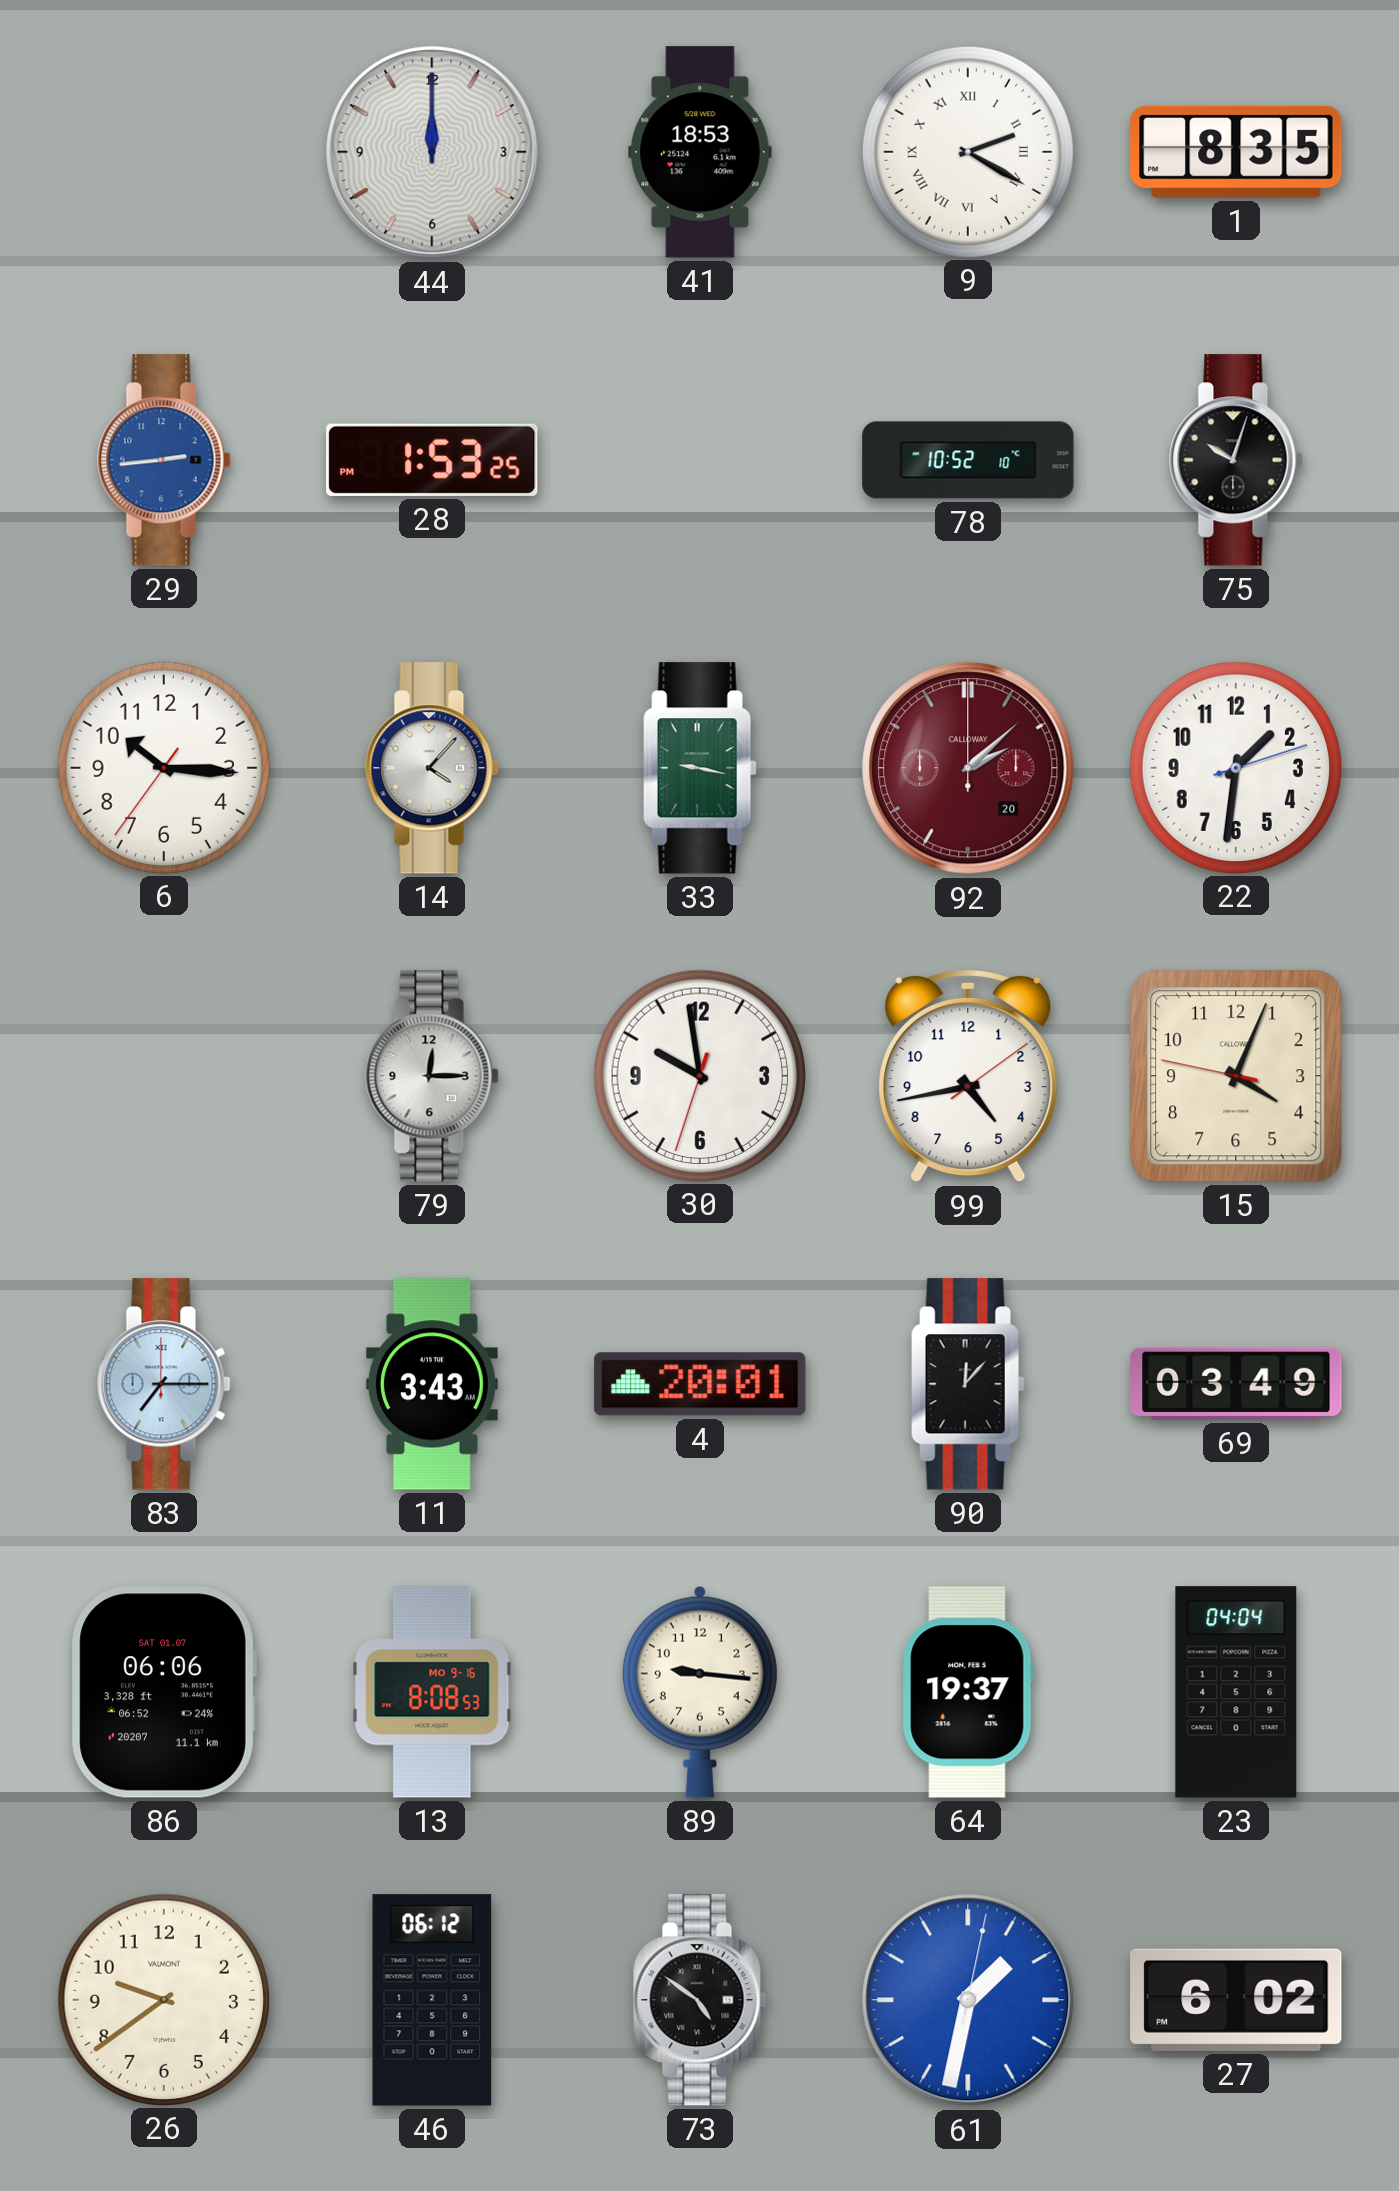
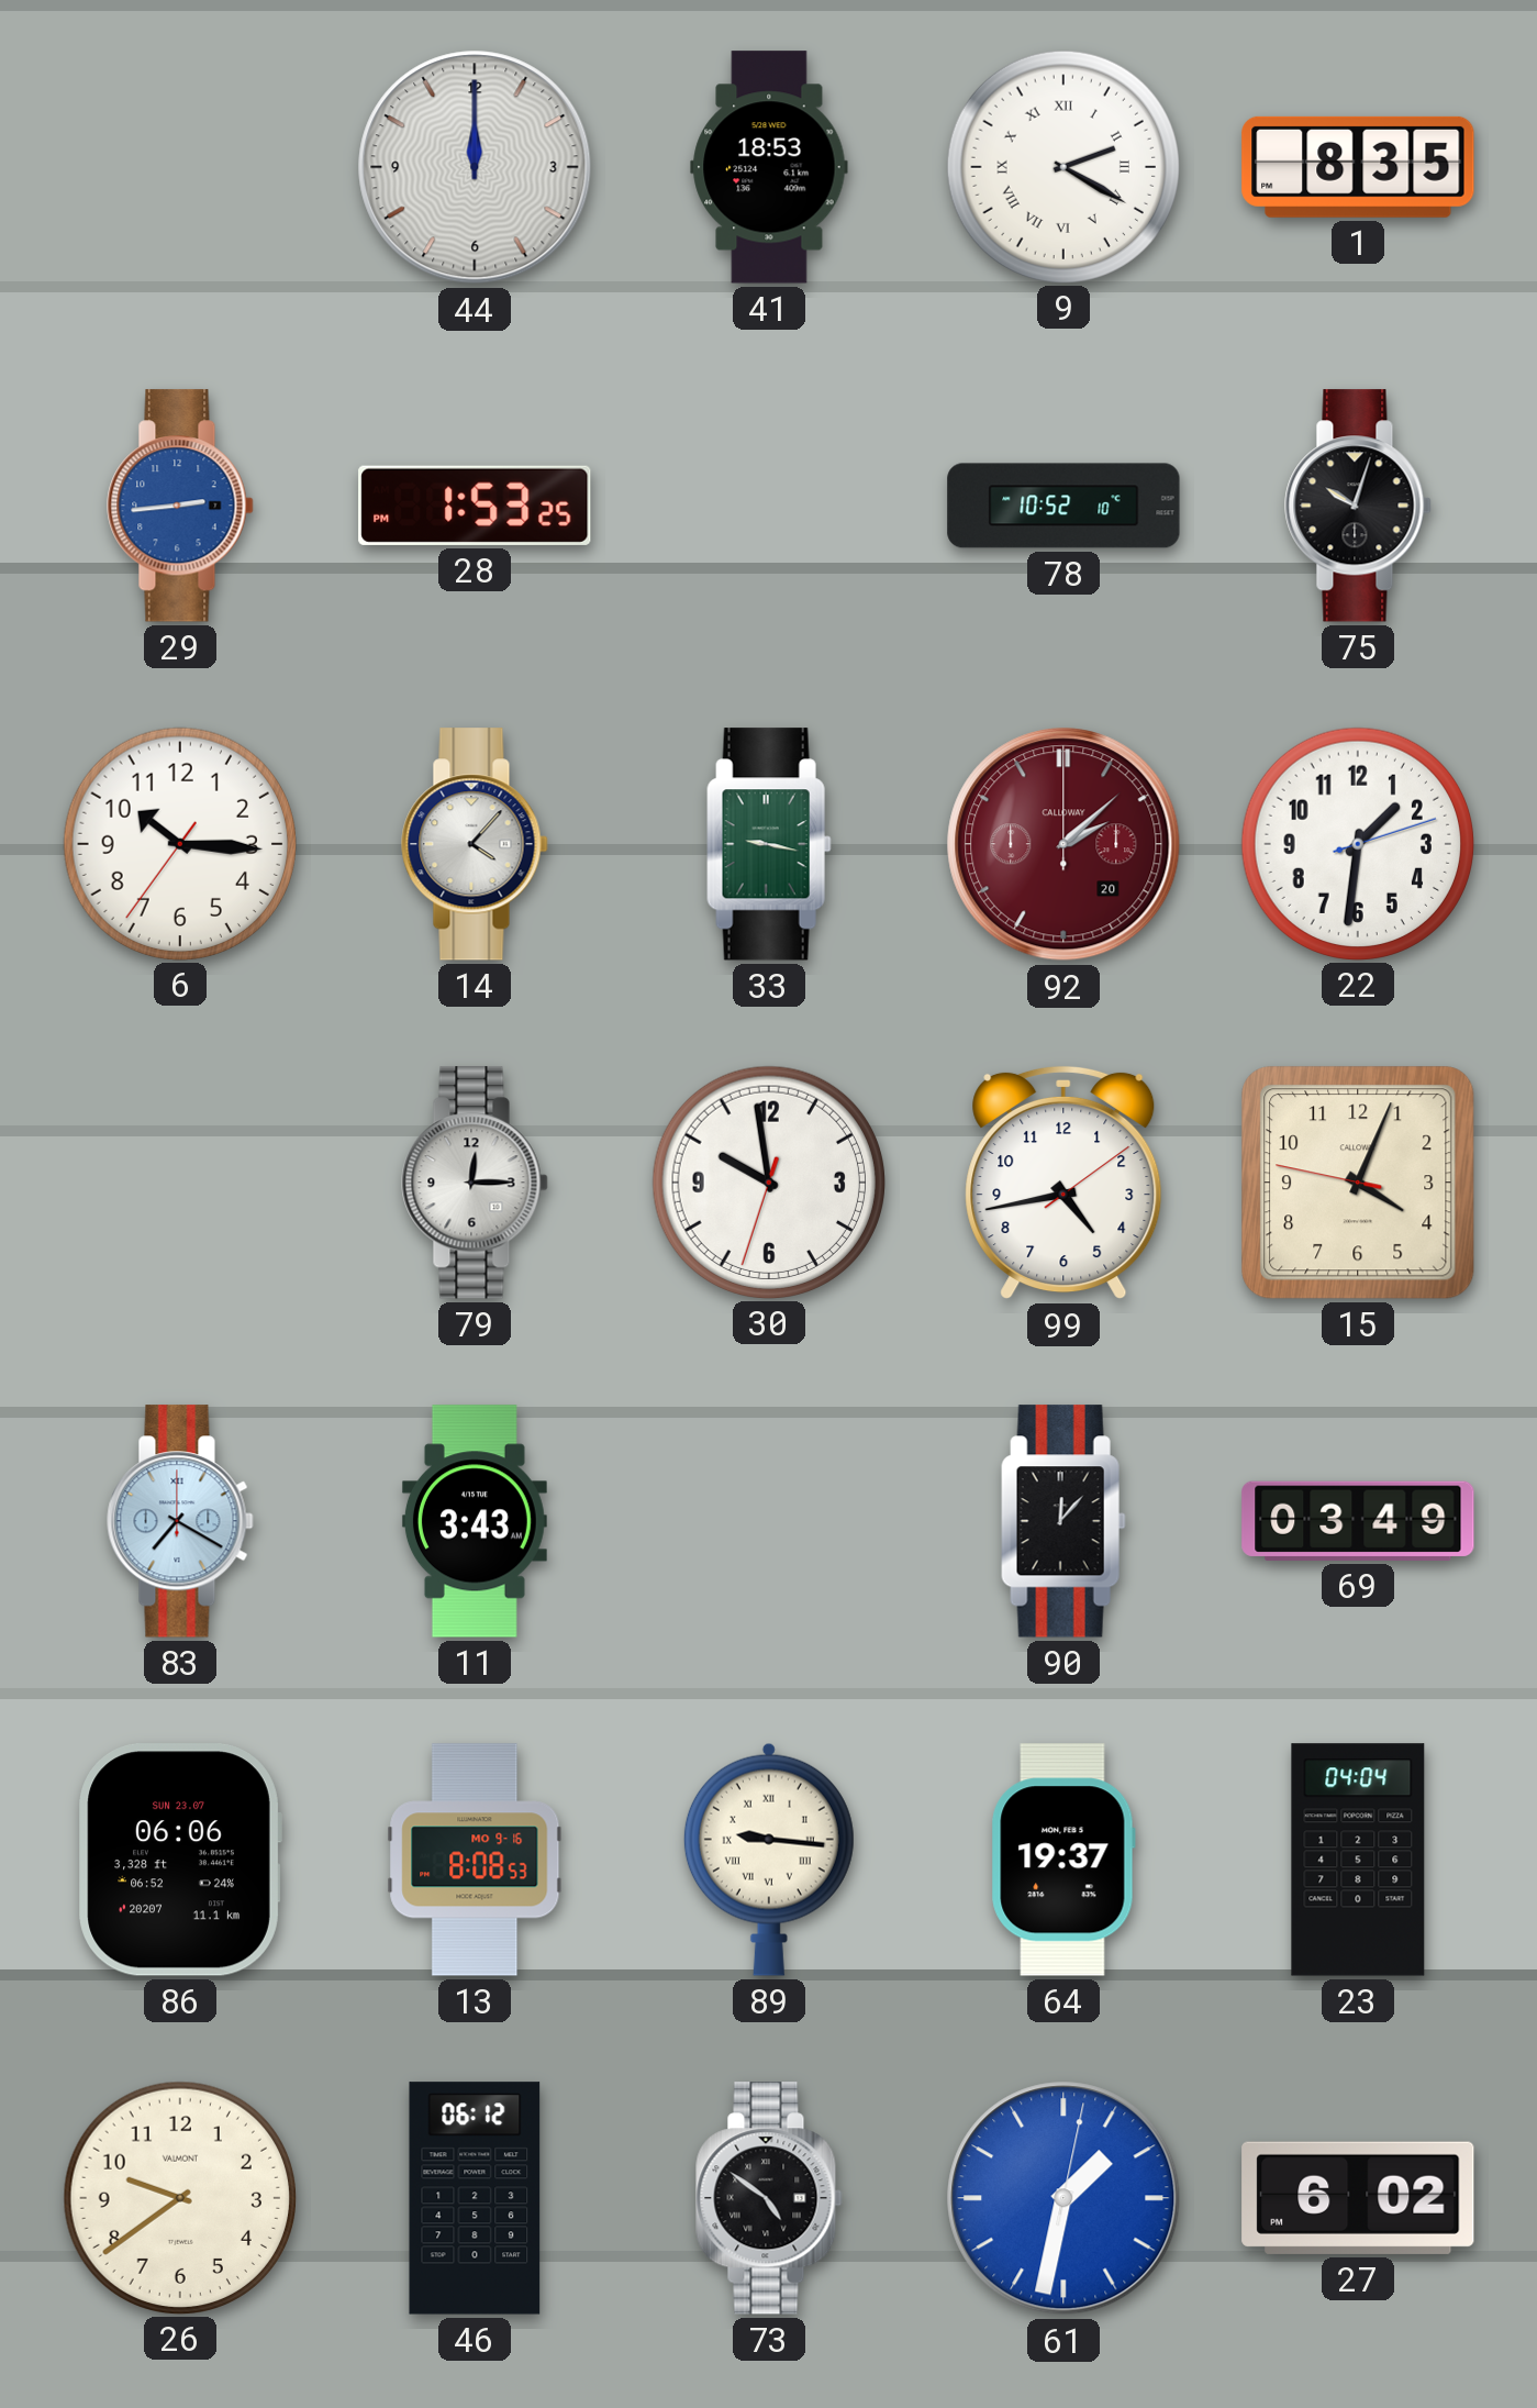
83: 7:15 -> 7:20
4: 20:01 -> none
86 date: SAT 01.07 -> SUN 23.07
89 numerals: Arabic -> Roman
